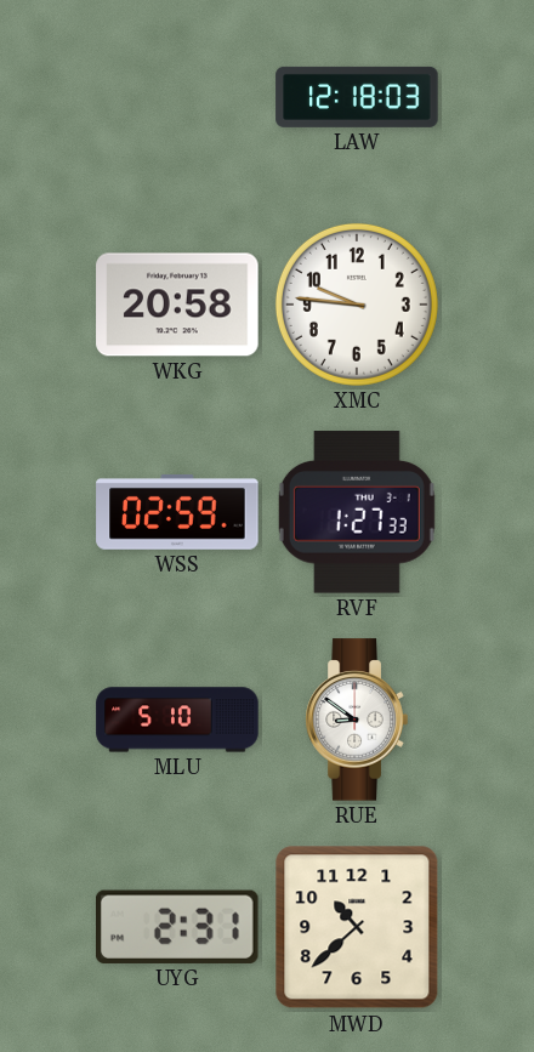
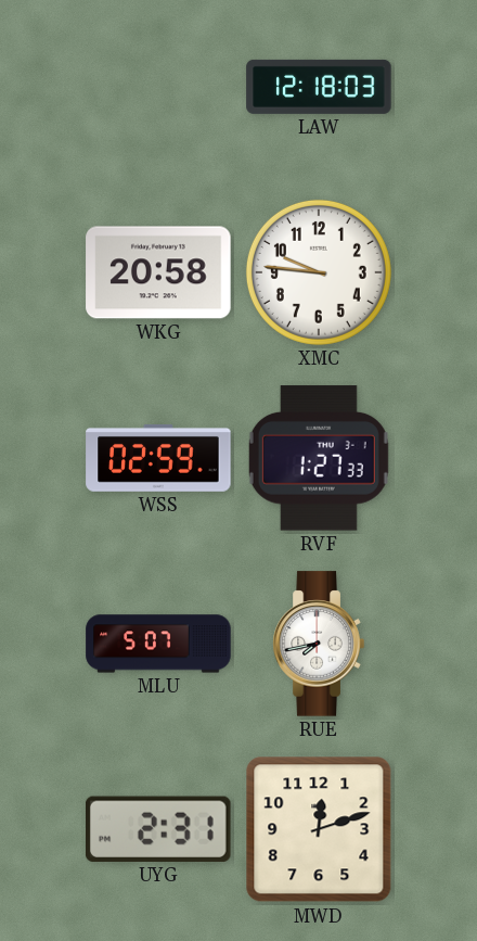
MLU: 5:10 -> 5:07
RUE: 8:51 -> 7:43
MWD: 10:38 -> 12:12
